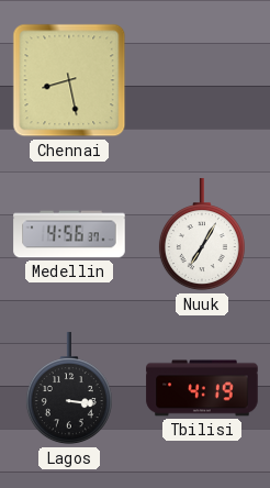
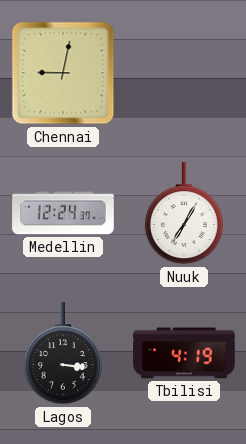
Chennai: 8:28 -> 9:02
Medellin: 4:56 -> 12:24
